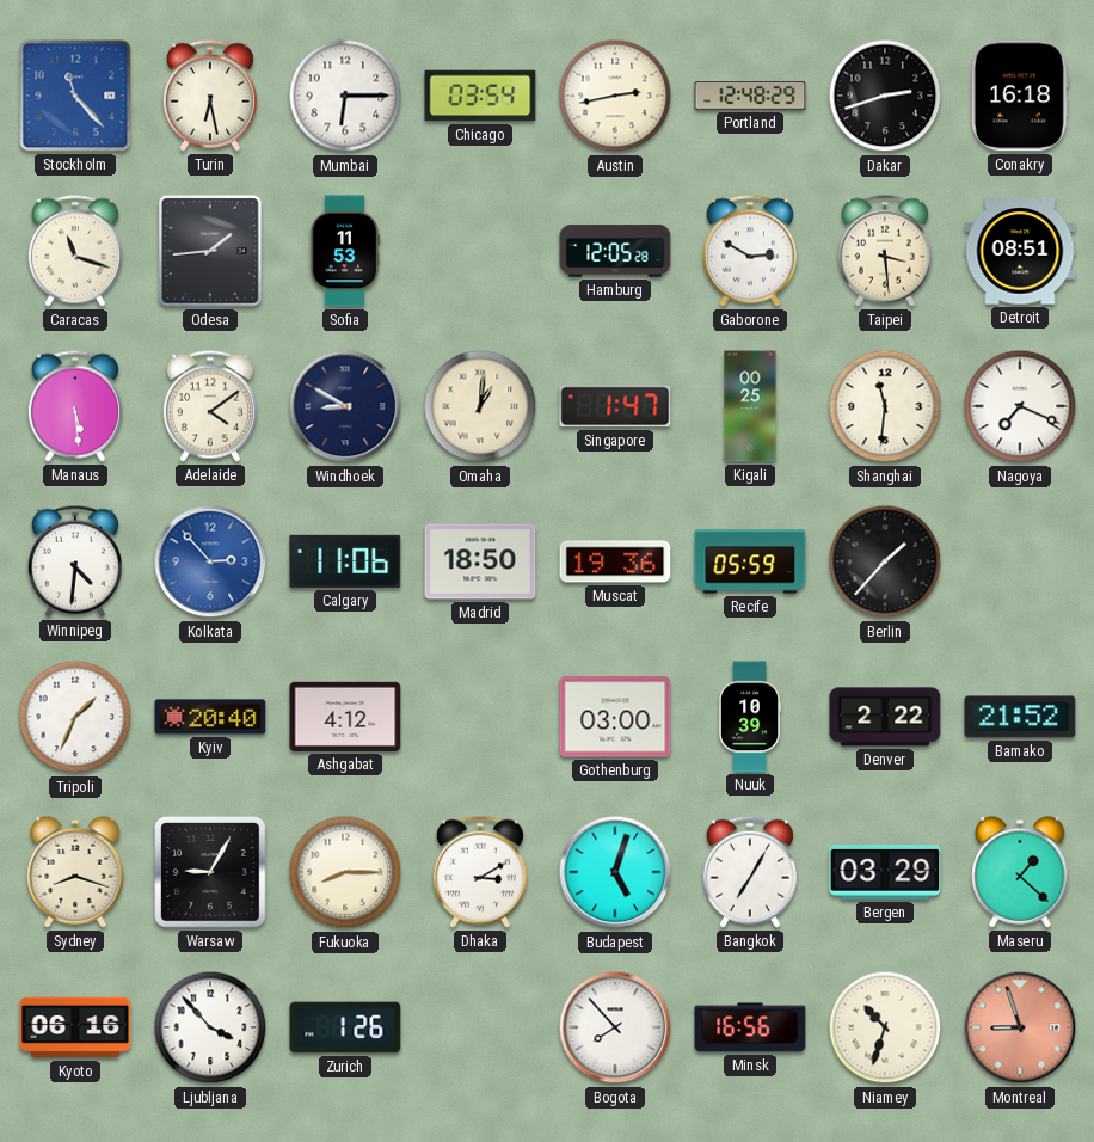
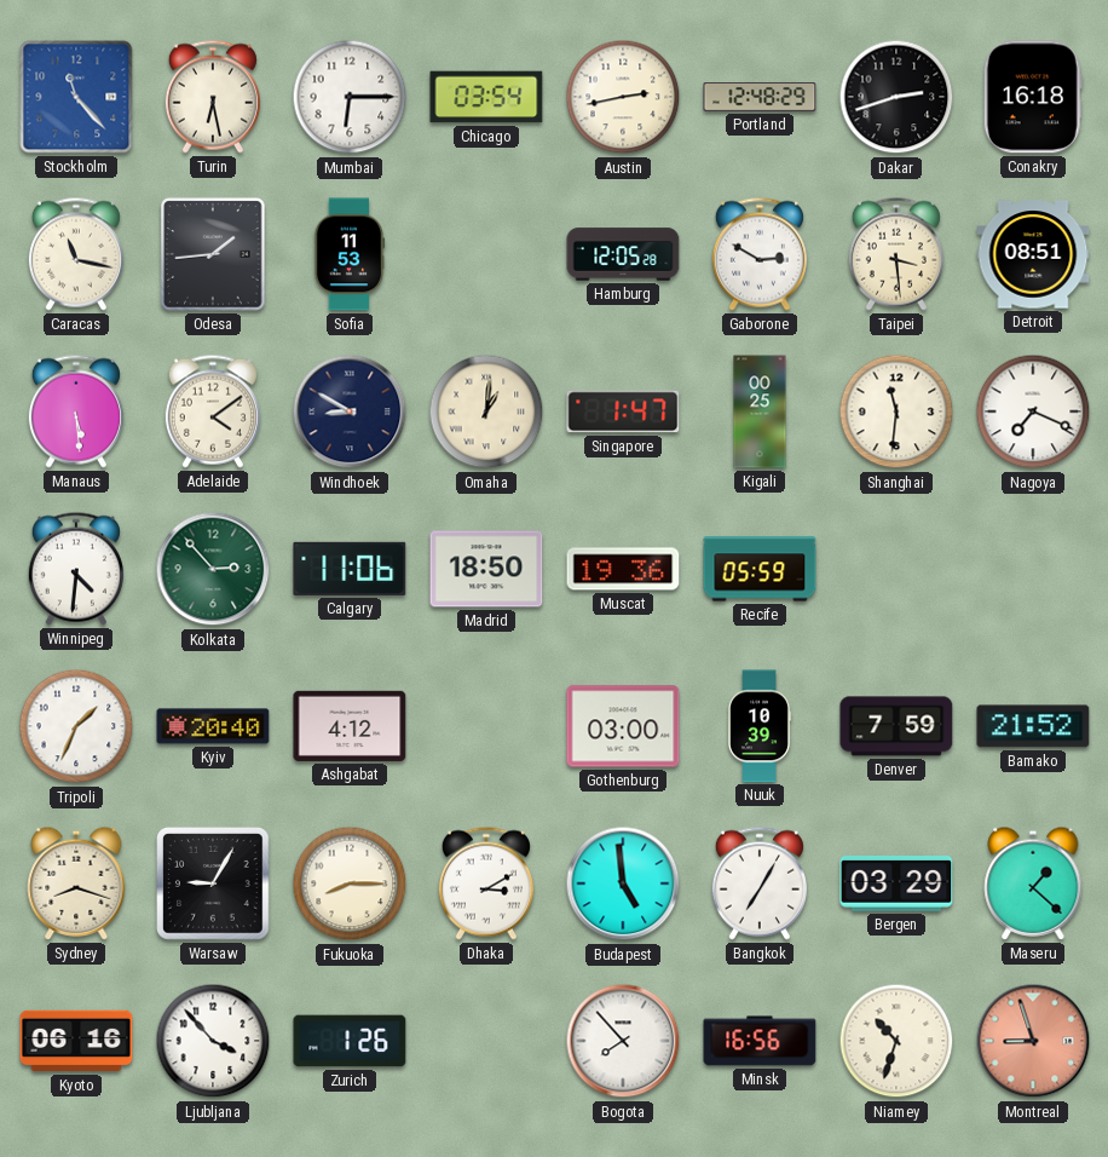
Caracas: 11:18 -> 11:17
Kolkata dial: blue -> green
Berlin: 1:37 -> none
Denver: 2:22 -> 7:59
Budapest: 5:03 -> 4:59
